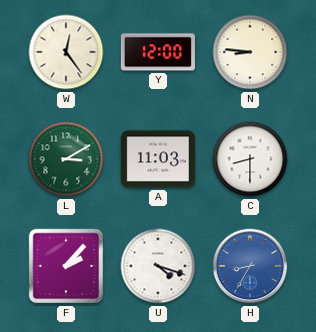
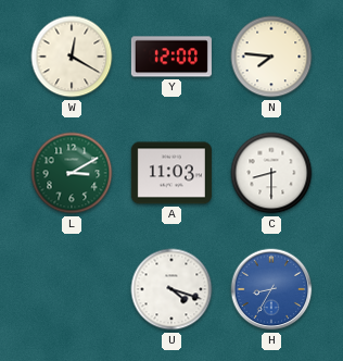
W: 12:24 -> 12:20
N: 8:46 -> 7:46
F: 2:07 -> none
